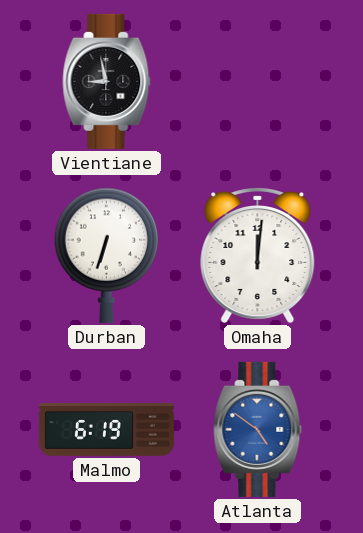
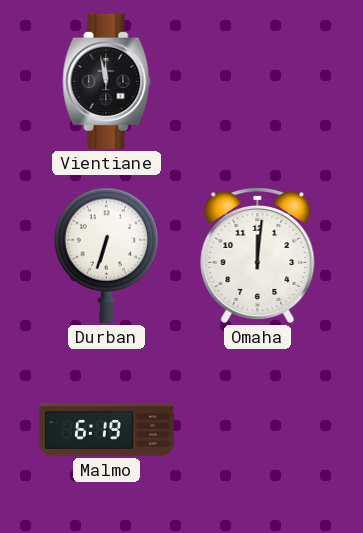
Vientiane: 8:58 -> 11:58
Atlanta: 4:51 -> none
